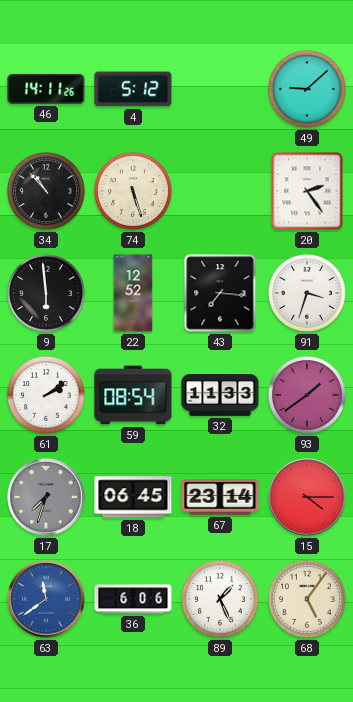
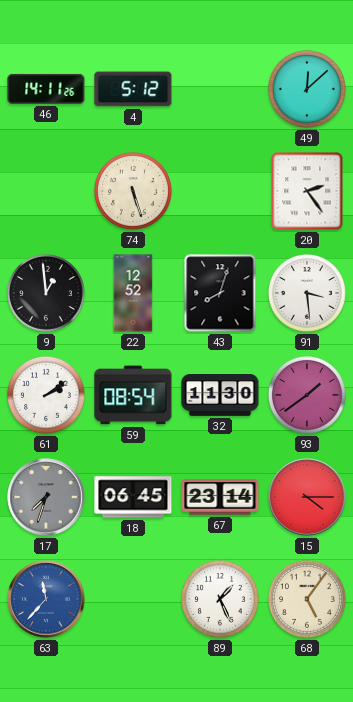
49: 9:08 -> 12:08
34: 10:53 -> none
9: 5:59 -> 12:59
43: 7:16 -> 8:03
91: 3:33 -> 3:29
32: 11:33 -> 11:30
63: 11:39 -> 11:37
36: 6:06 -> none
